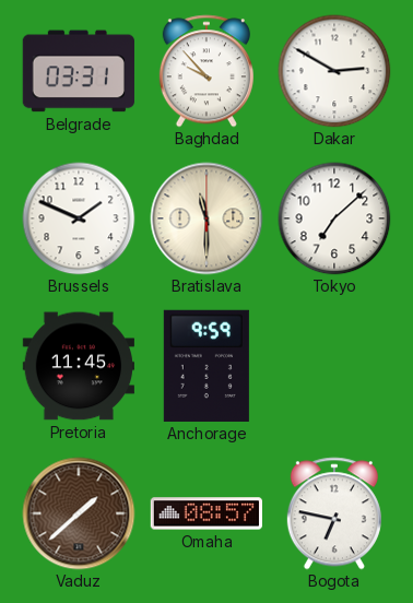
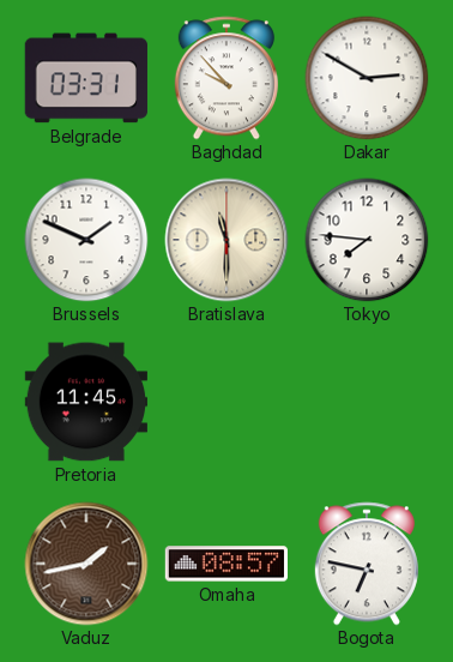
Tokyo: 7:08 -> 7:46
Anchorage: 9:59 -> none
Vaduz: 1:38 -> 1:43
